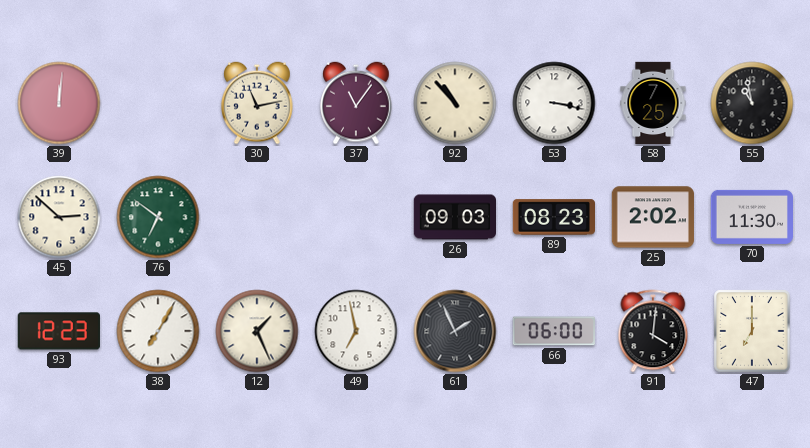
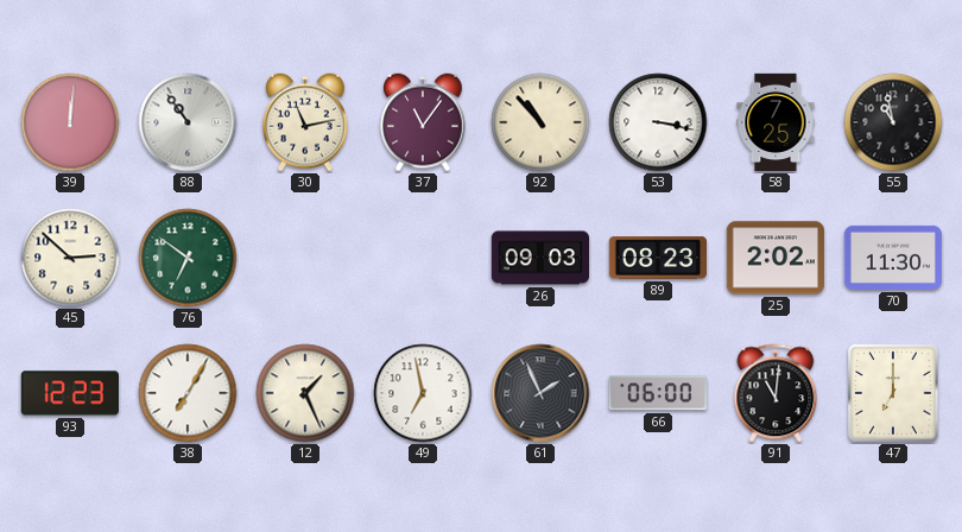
88: none -> 10:54
91: 4:01 -> 11:01
